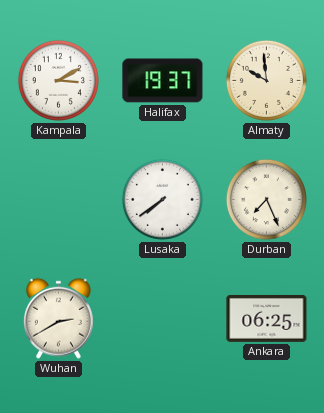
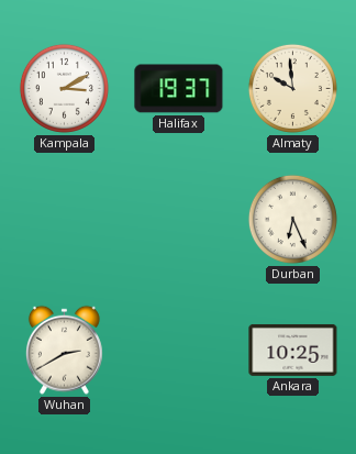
Lusaka: 7:39 -> none
Durban: 7:26 -> 6:26
Ankara: 06:25 -> 10:25
